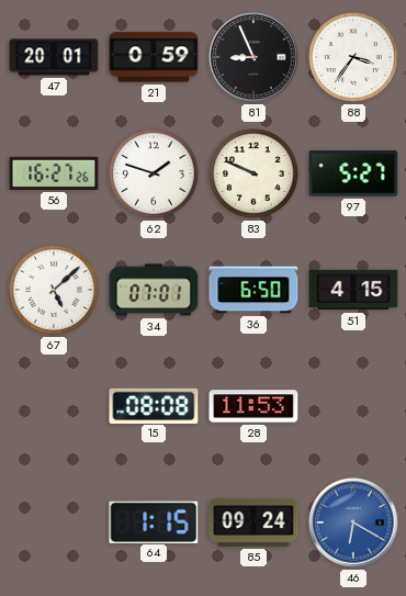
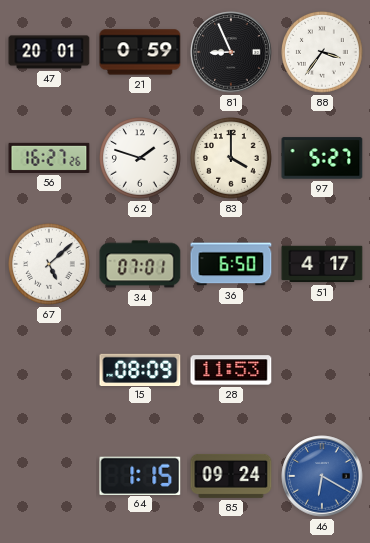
83: 9:49 -> 4:00
51: 4:15 -> 4:17
15: 08:08 -> 08:09
